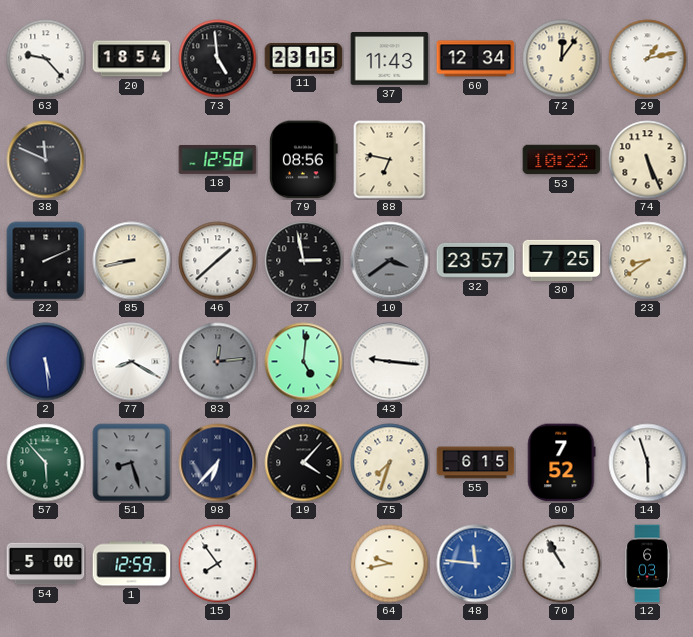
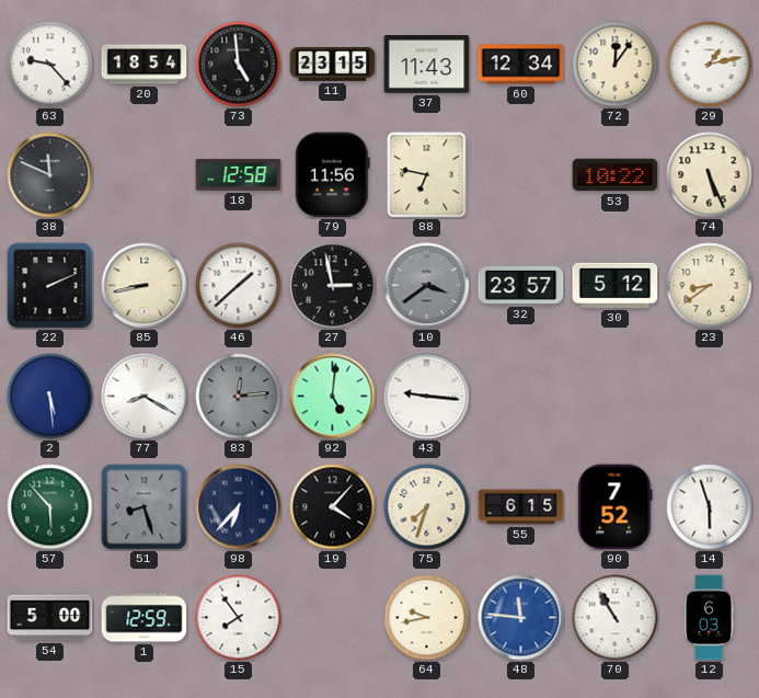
79: 08:56 -> 11:56
30: 7:25 -> 5:12
